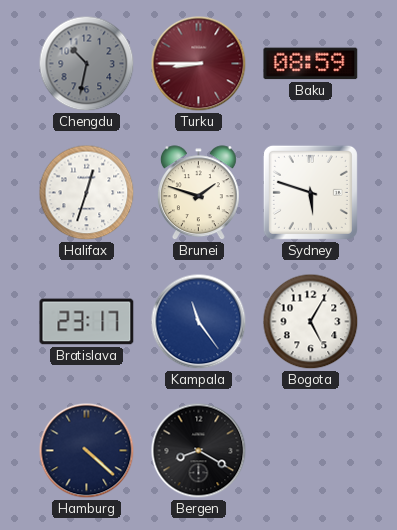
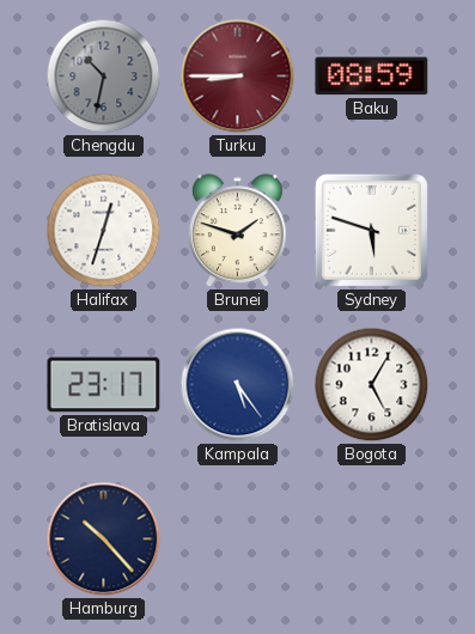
Kampala: 11:24 -> 5:24
Hamburg: 4:22 -> 10:23
Bergen: 8:20 -> none
